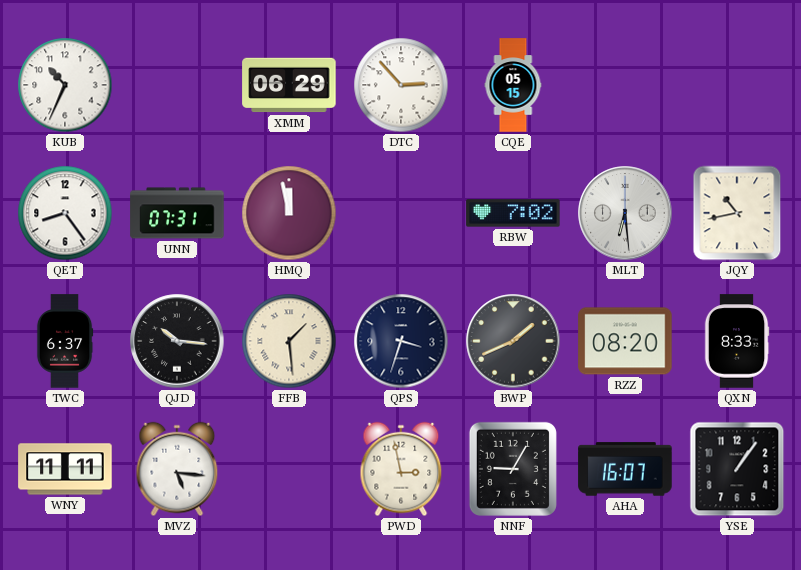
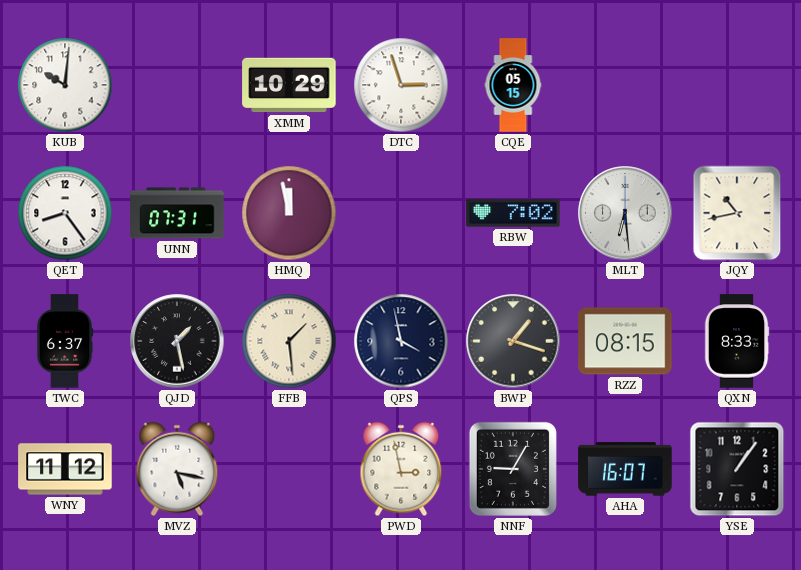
KUB: 10:34 -> 10:01
XMM: 06:29 -> 10:29
DTC: 2:53 -> 2:57
QJD: 10:16 -> 1:28
QPS: 3:33 -> 3:58
BWP: 1:41 -> 1:18
RZZ: 08:20 -> 08:15
WNY: 11:11 -> 11:12
MVZ: 5:16 -> 5:17
